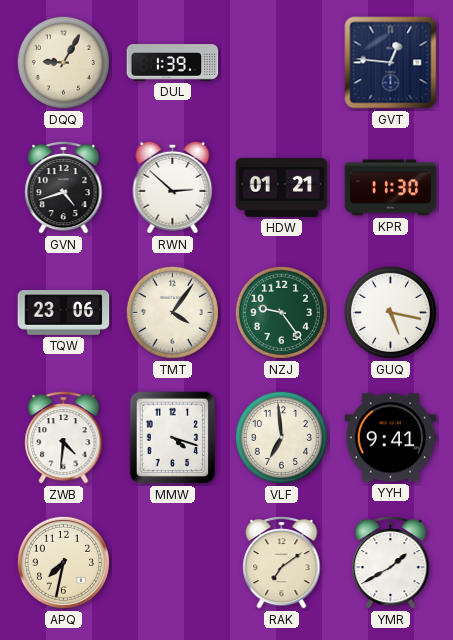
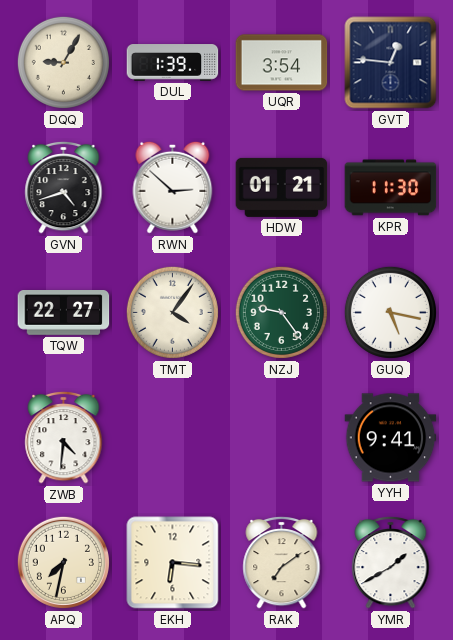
UQR: none -> 3:54
TQW: 23:06 -> 22:27
MMW: 4:18 -> none
VLF: 6:59 -> none
EKH: none -> 6:16
